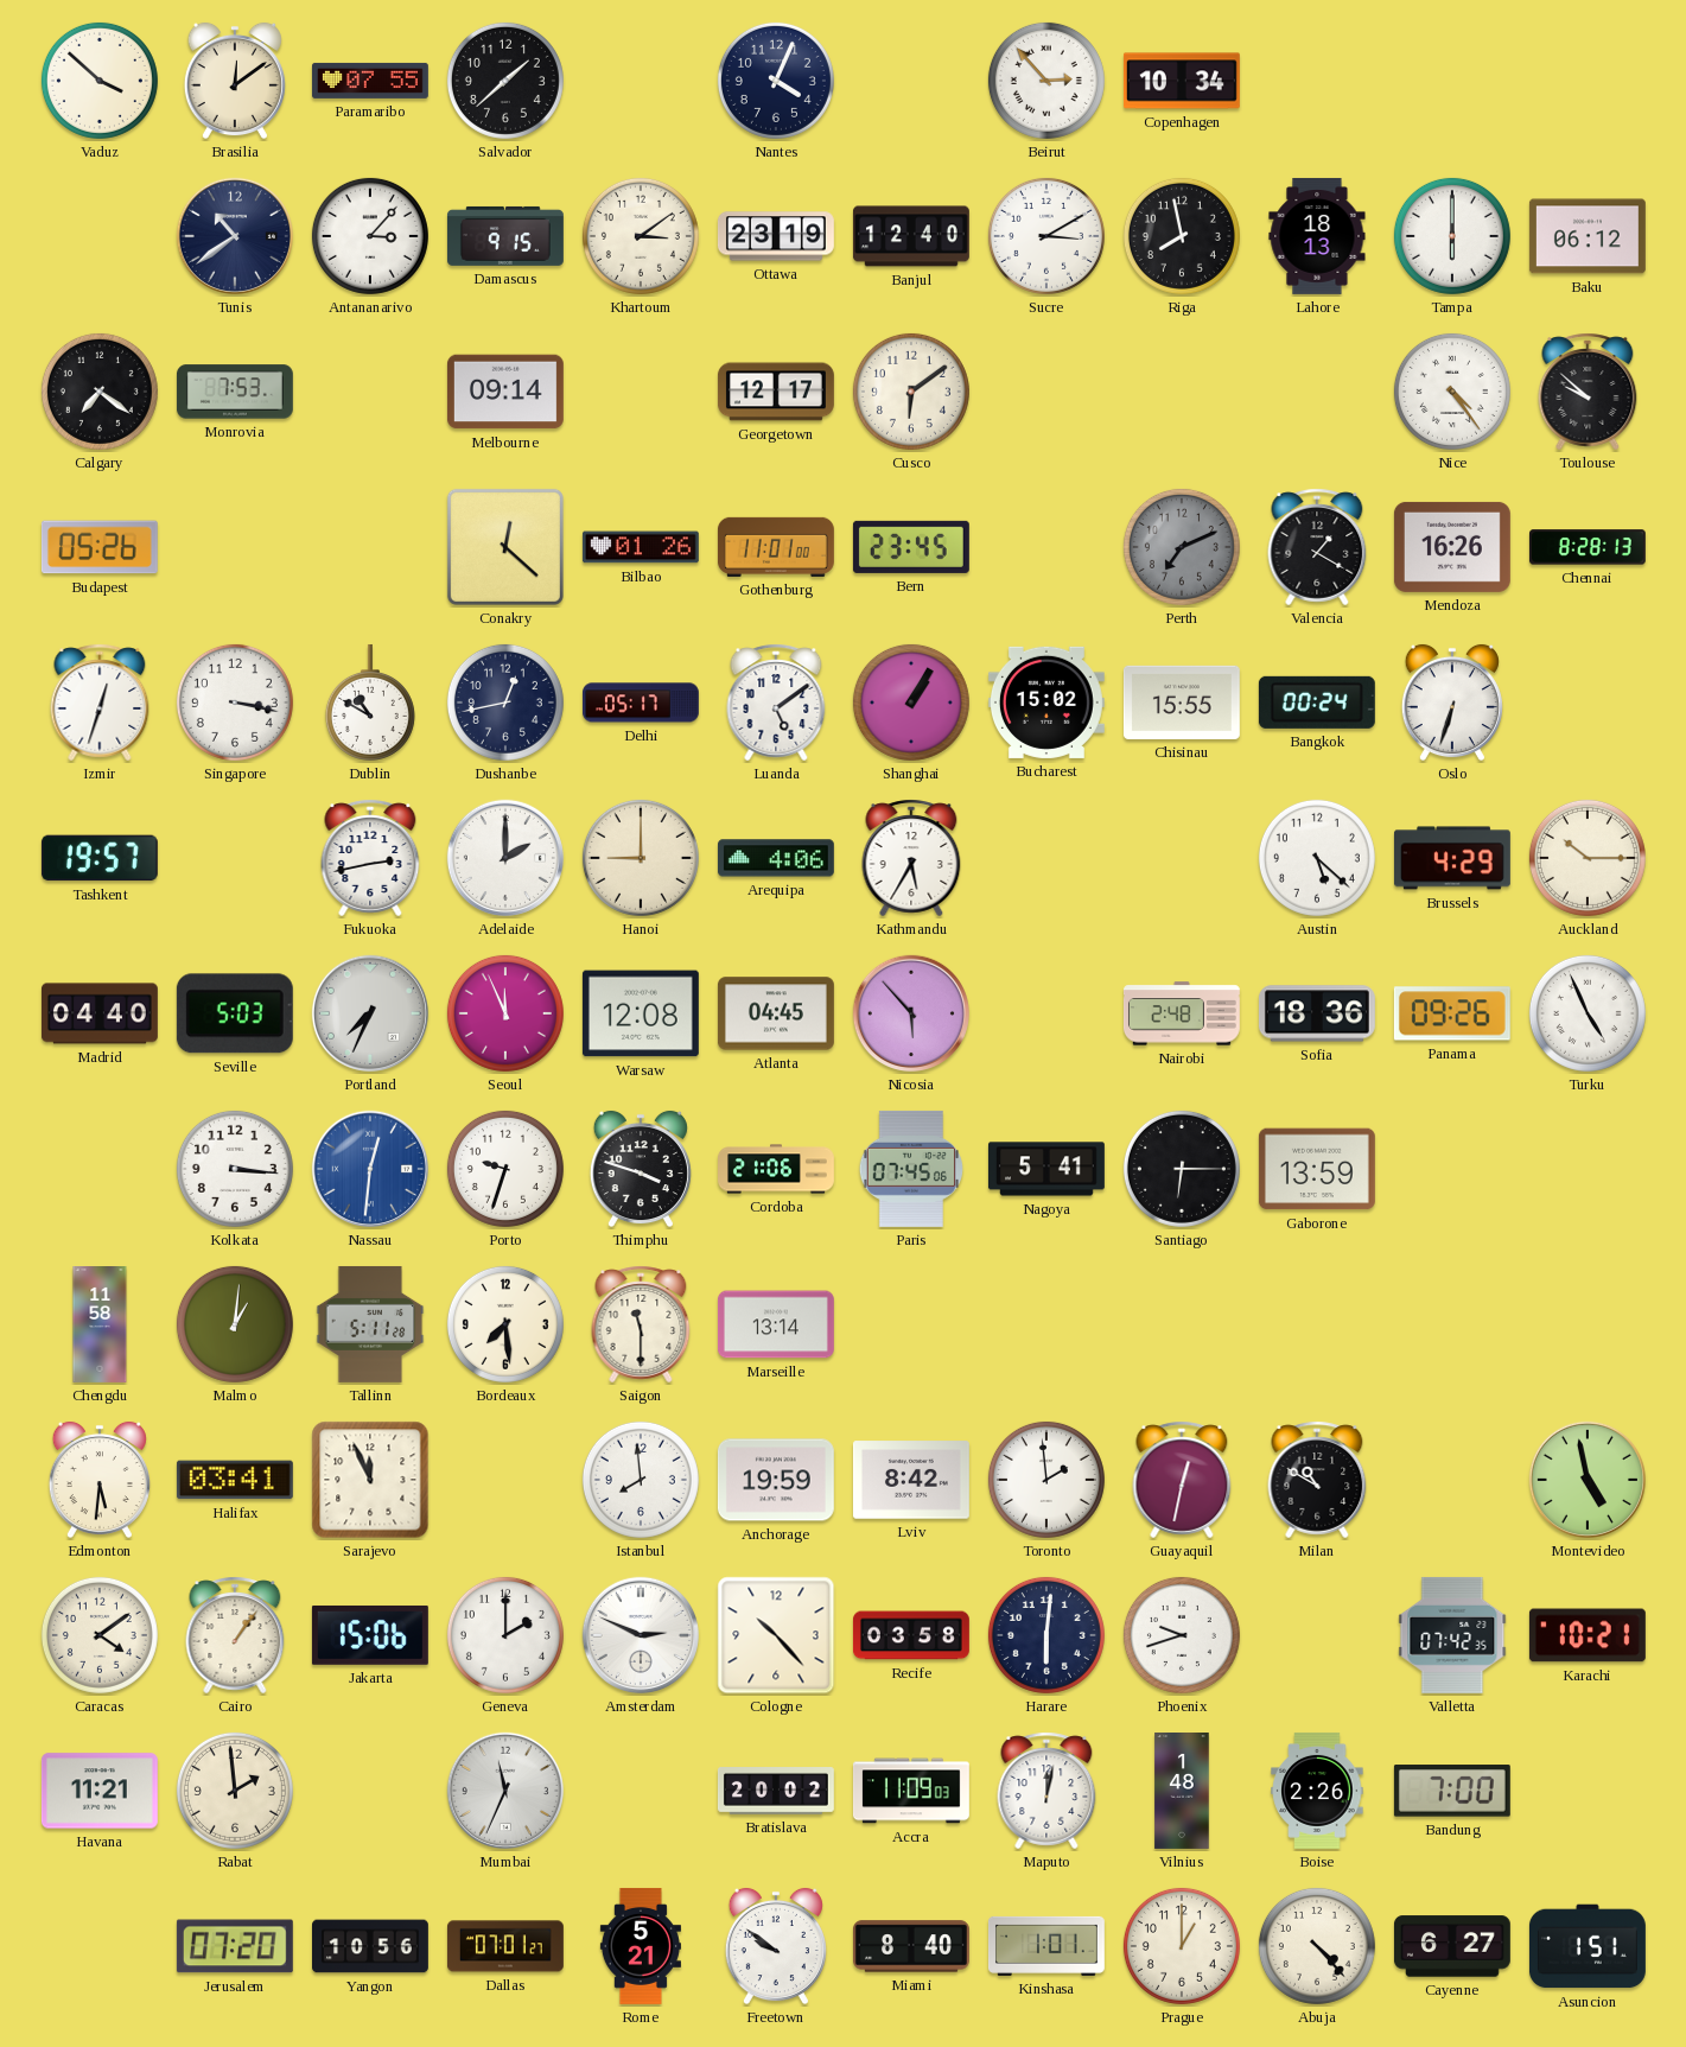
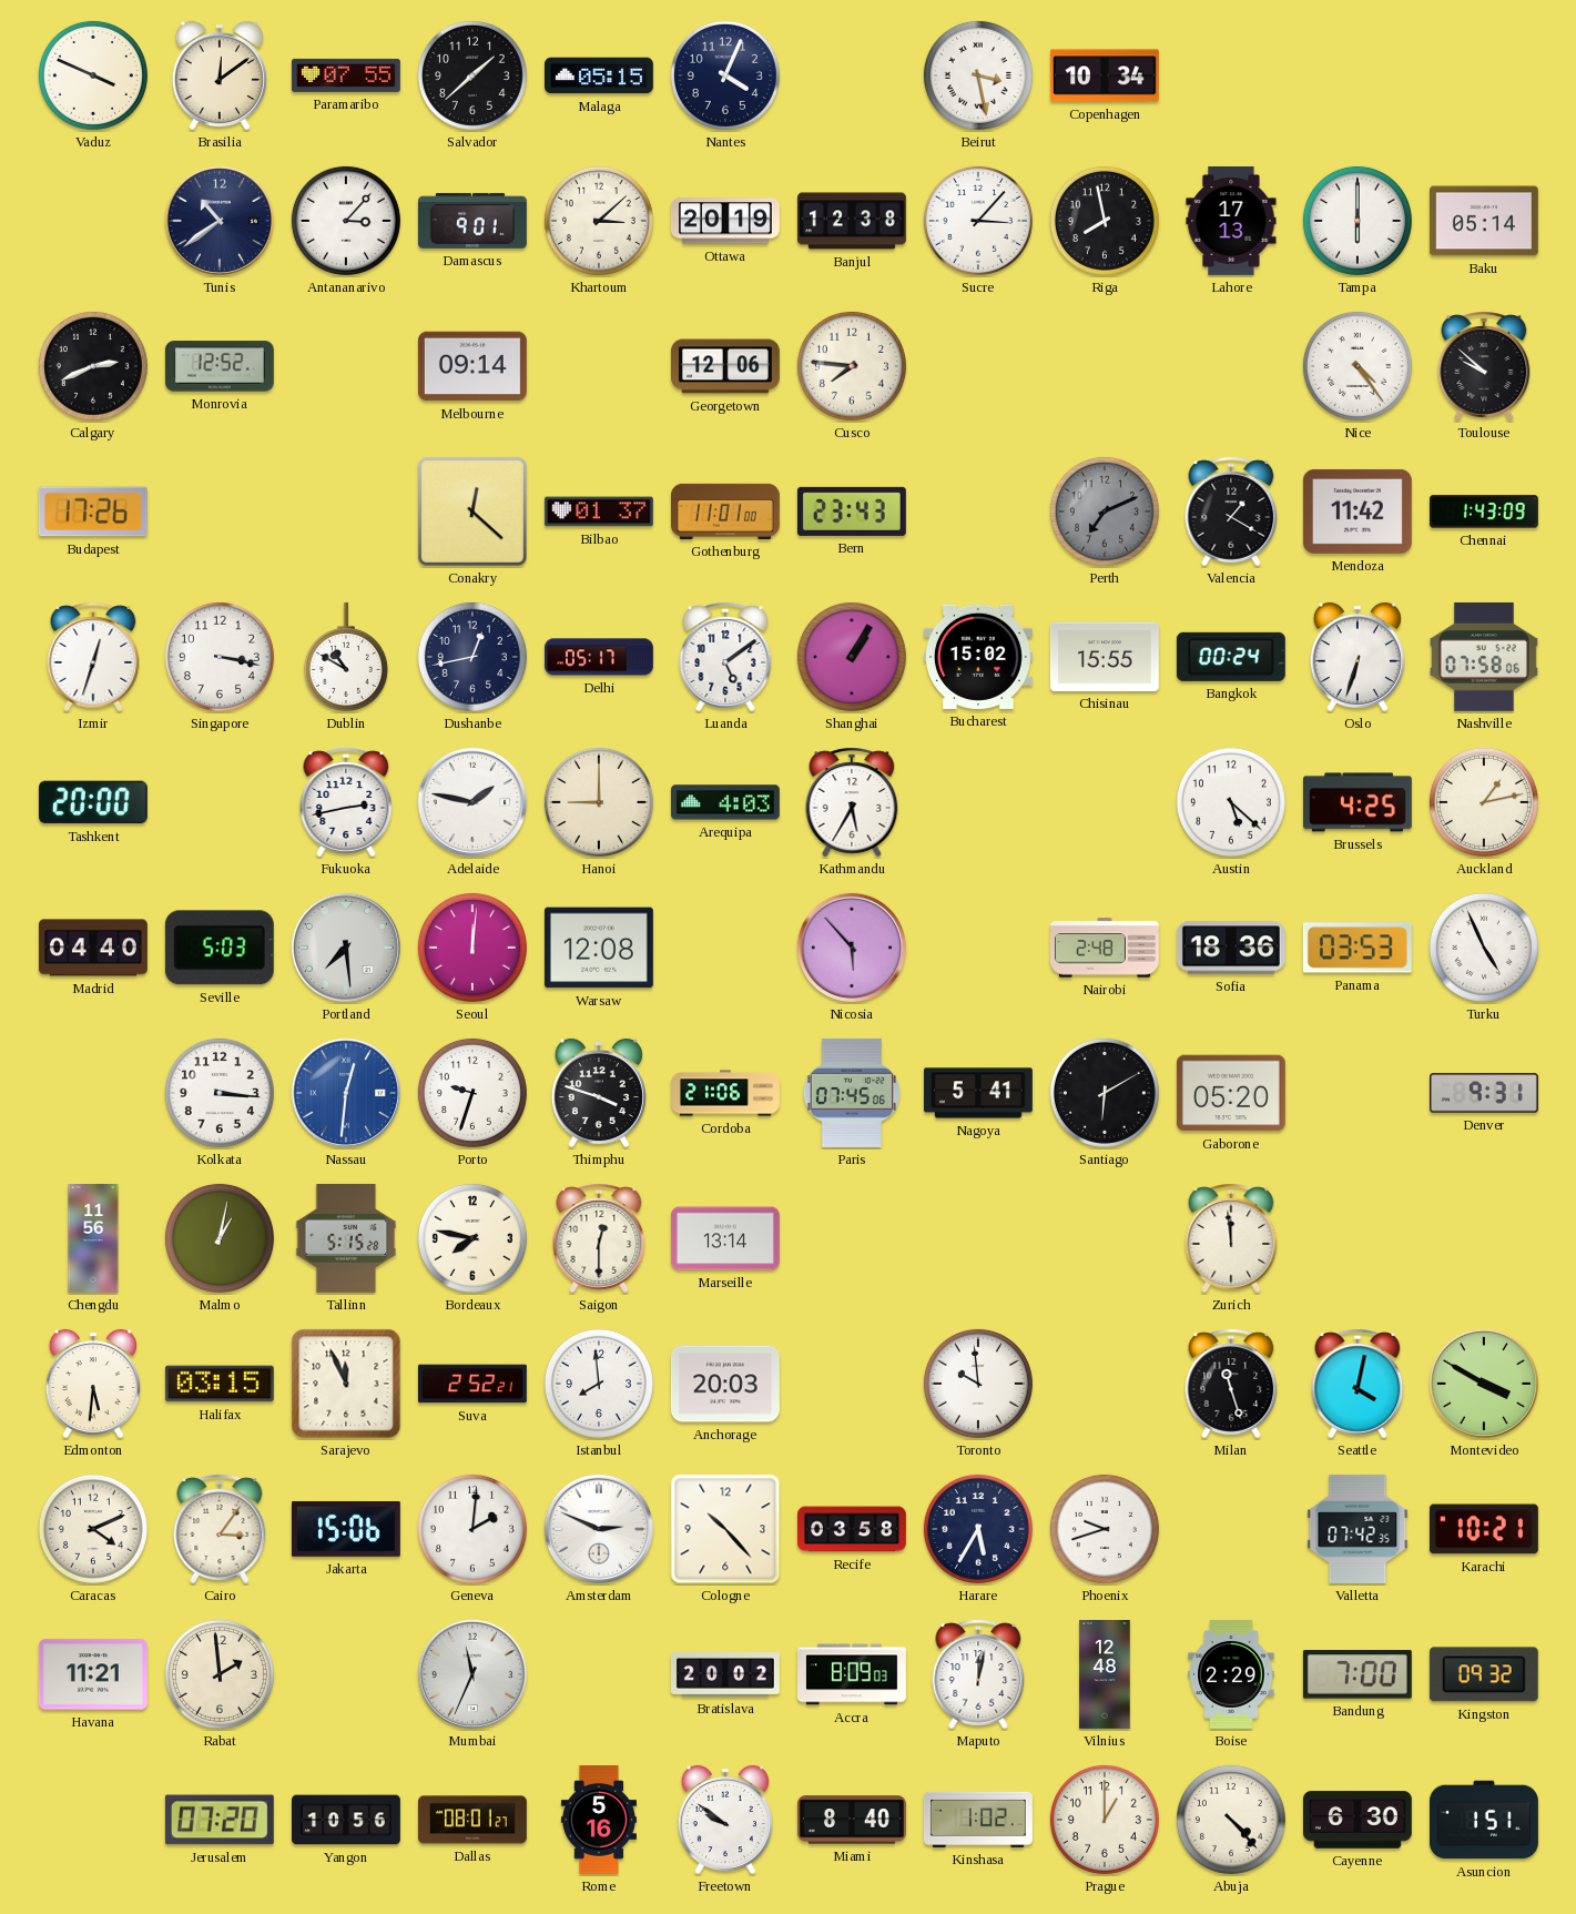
Vaduz: 3:52 -> 3:49
Malaga: none -> 05:15
Beirut: 2:53 -> 3:28
Damascus: 9:15 -> 9:01
Khartoum: 3:09 -> 3:08
Ottawa: 23:19 -> 20:19
Banjul: 12:40 -> 12:38
Sucre: 3:10 -> 3:07
Lahore: 18:13 -> 17:13
Baku: 06:12 -> 05:14
Calgary: 7:21 -> 2:41
Monrovia: 7:53 -> 12:52
Georgetown: 12:17 -> 12:06
Cusco: 6:09 -> 7:46
Budapest: 05:26 -> 17:26
Bilbao: 01:26 -> 01:37
Bern: 23:45 -> 23:43
Mendoza: 16:26 -> 11:42
Chennai: 8:28 -> 1:43
Nashville: none -> 07:58
Tashkent: 19:57 -> 20:00
Adelaide: 2:00 -> 1:47
Arequipa: 4:06 -> 4:03
Brussels: 4:29 -> 4:25
Auckland: 10:15 -> 1:13
Portland: 7:34 -> 7:29
Seoul: 11:56 -> 12:01
Atlanta: 04:45 -> none
Panama: 09:26 -> 03:53
Santiago: 6:15 -> 6:10
Gaborone: 13:59 -> 05:20
Denver: none -> 9:31
Chengdu: 11:58 -> 11:56
Malmo: 1:01 -> 1:02
Tallinn: 5:11 -> 5:15
Bordeaux: 7:29 -> 7:47
Saigon: 11:30 -> 12:30
Zurich: none -> 11:59
Halifax: 03:41 -> 03:15
Suva: none -> 2:52
Anchorage: 19:59 -> 20:03
Lviv: 8:42 -> none
Toronto: 1:59 -> 9:59
Guayaquil: 12:32 -> none
Milan: 10:50 -> 11:27
Seattle: none -> 4:02
Montevideo: 4:58 -> 3:50
Caracas: 4:09 -> 4:11
Cairo: 1:06 -> 3:06
Geneva: 2:00 -> 2:01
Harare: 6:01 -> 5:35
Accra: 11:09 -> 8:09
Vilnius: 1:48 -> 12:48
Boise: 2:26 -> 2:29
Kingston: none -> 09:32
Dallas: 07:01 -> 08:01
Rome: 5:21 -> 5:16
Kinshasa: 1:01 -> 1:02
Cayenne: 6:27 -> 6:30
